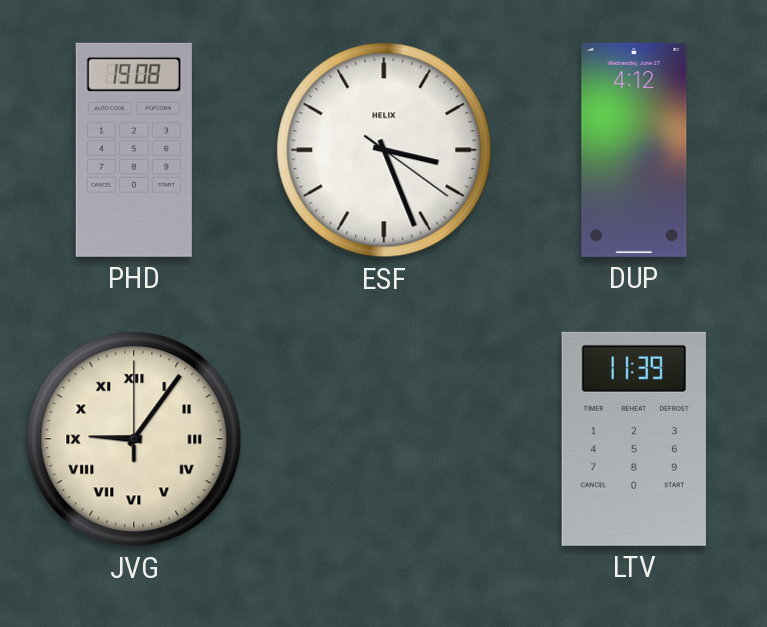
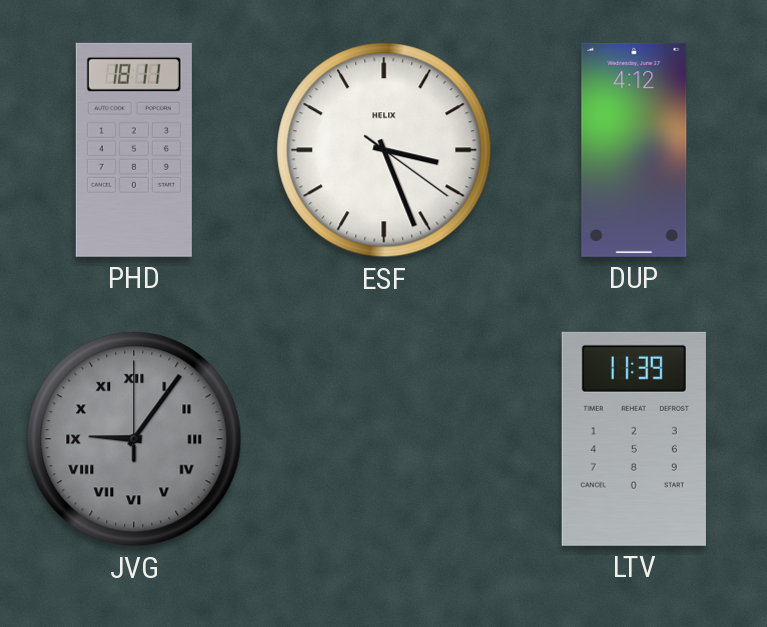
PHD: 19:08 -> 18:11
JVG dial: cream -> grey
